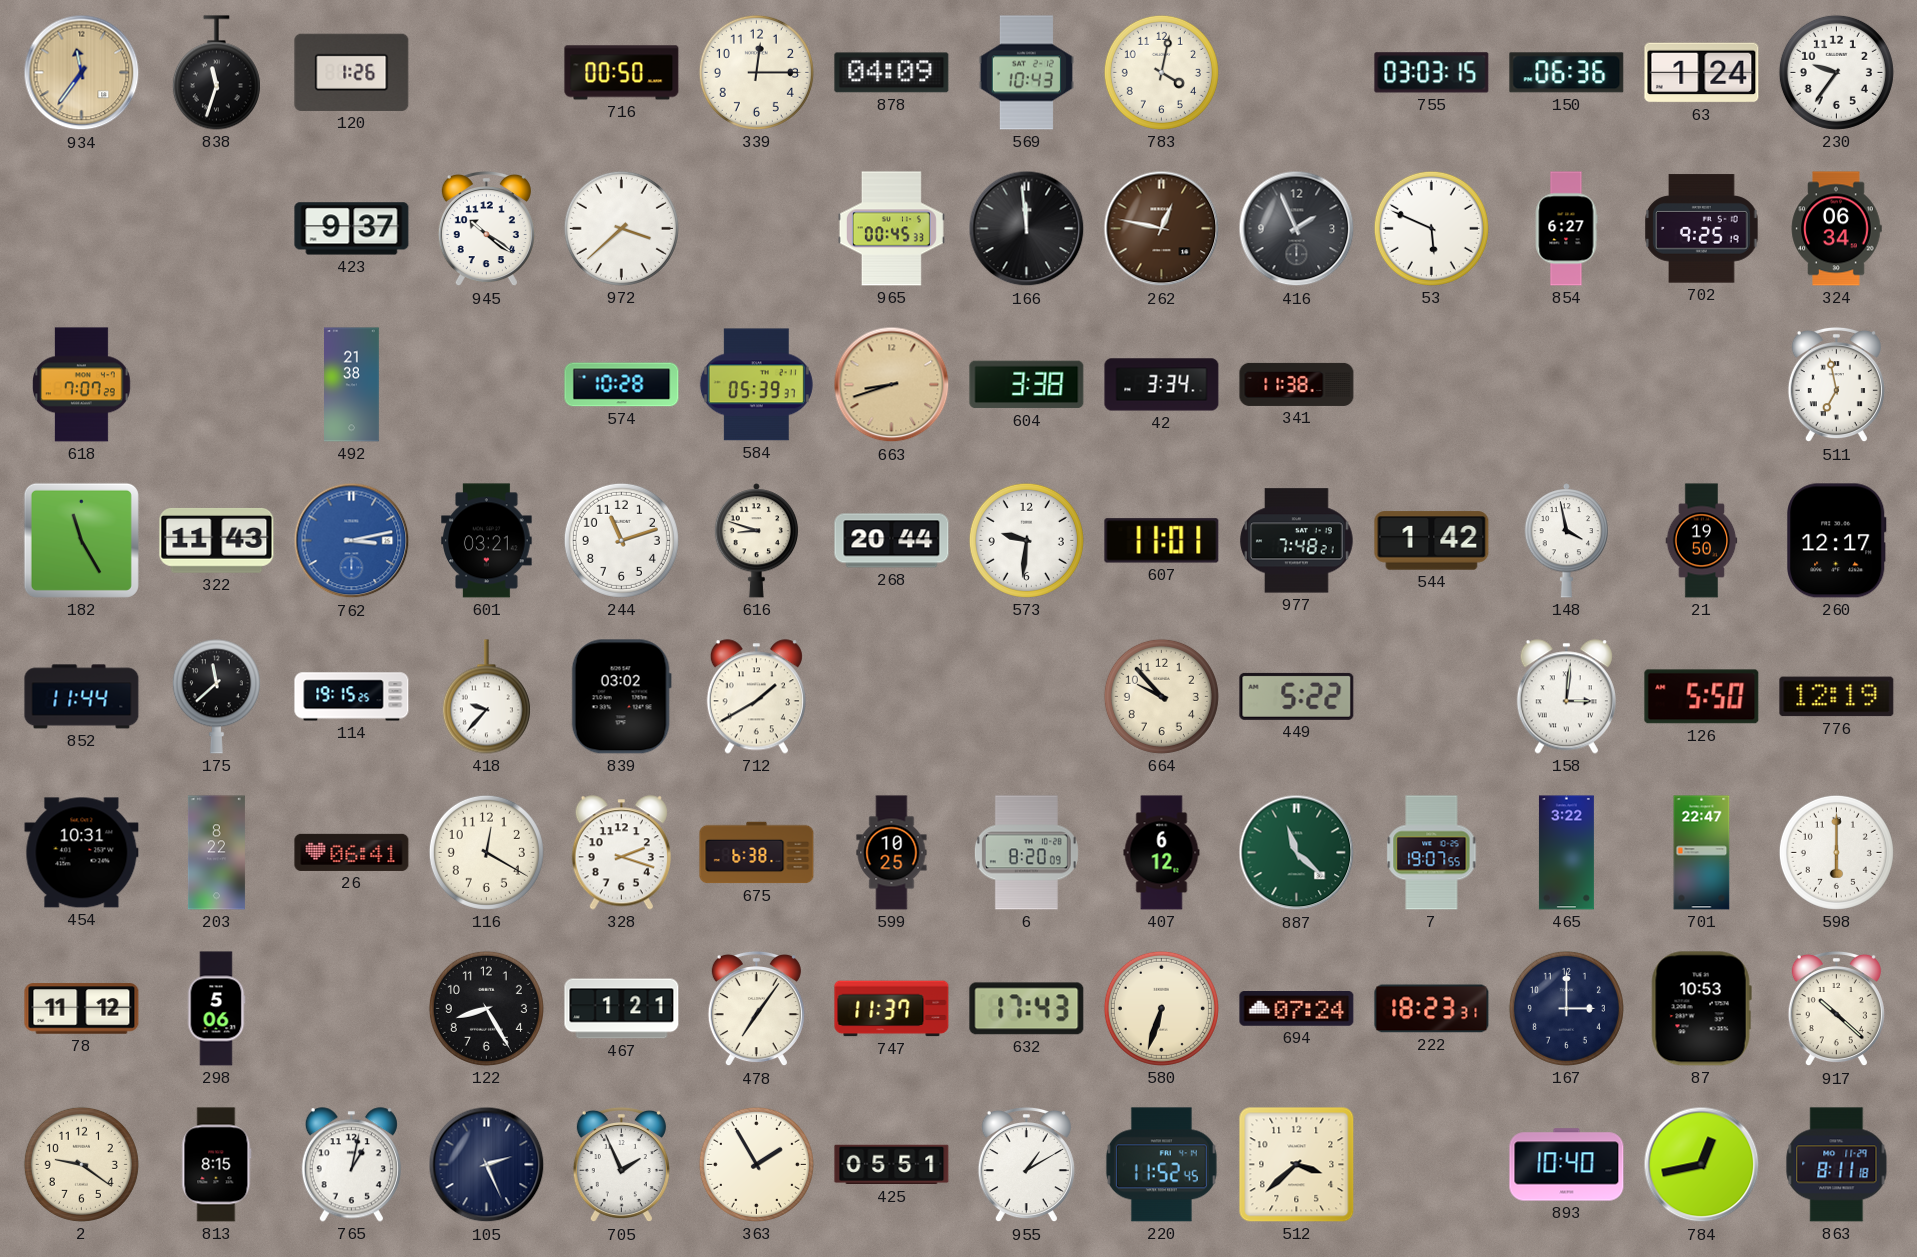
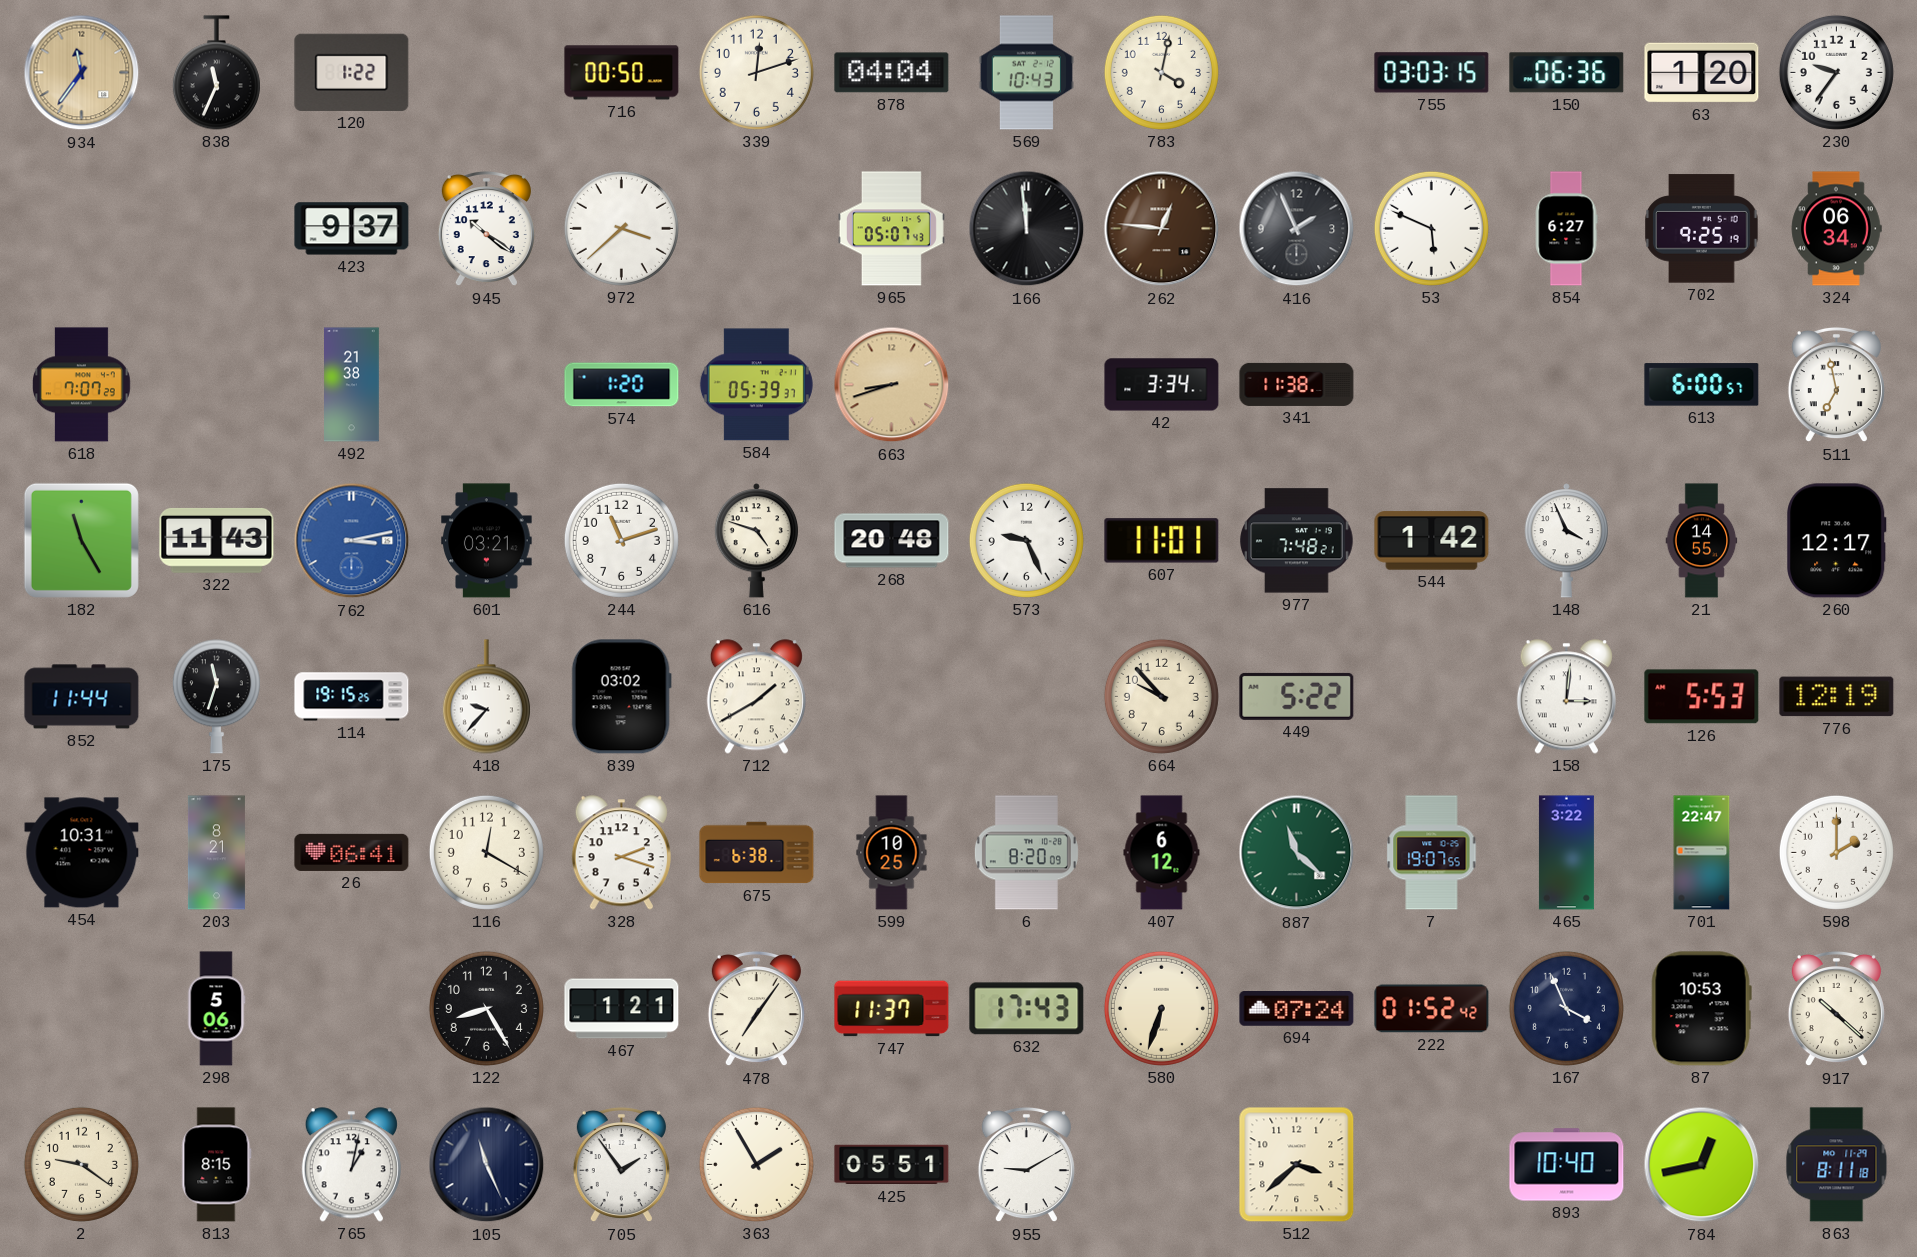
838: 11:33 -> 11:34
120: 1:26 -> 1:22
339: 12:15 -> 12:12
878: 04:09 -> 04:04
63: 1:24 -> 1:20
965: 00:45 -> 05:07
262: 12:47 -> 12:46
574: 10:28 -> 1:20
604: 3:38 -> none
613: none -> 6:00
616: 8:48 -> 4:48
268: 20:44 -> 20:48
573: 9:31 -> 9:26
148: 3:58 -> 3:56
21: 19:50 -> 14:55
175: 11:38 -> 11:33
126: 5:50 -> 5:53
203: 8:22 -> 8:21
598: 6:00 -> 2:00
78: 11:12 -> none
222: 18:23 -> 01:52
167: 3:00 -> 3:56
105: 2:26 -> 11:26
705: 1:56 -> 1:54
955: 1:10 -> 9:10
220: 11:52 -> none
